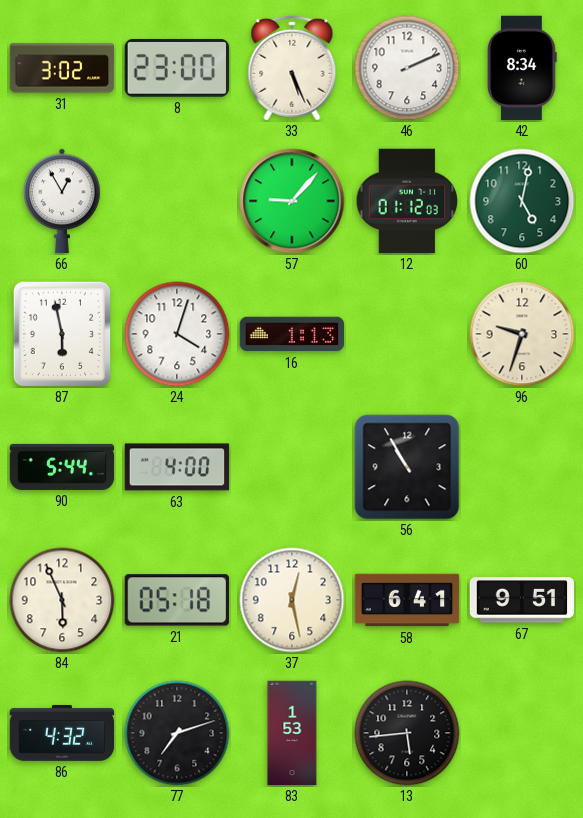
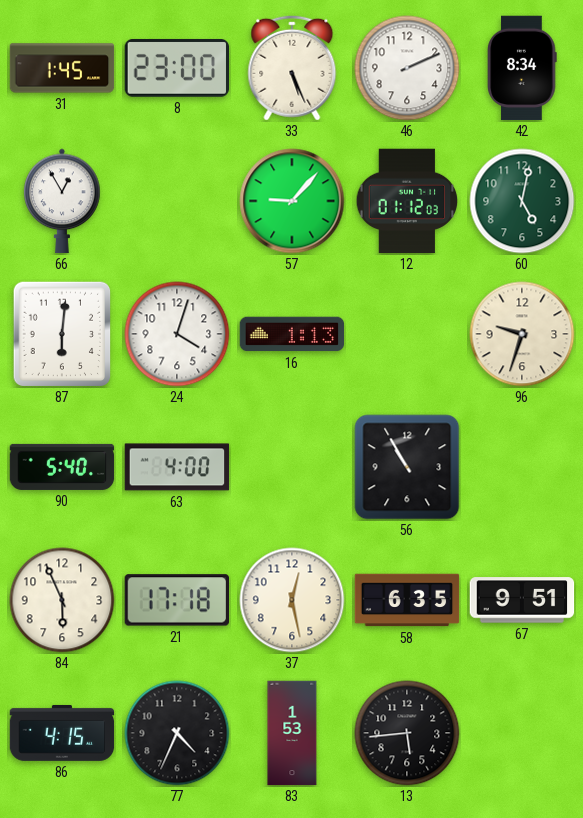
31: 3:02 -> 1:45
87: 5:58 -> 6:01
90: 5:44 -> 5:40
21: 05:18 -> 17:18
58: 6:41 -> 6:35
86: 4:32 -> 4:15
77: 7:12 -> 4:34
